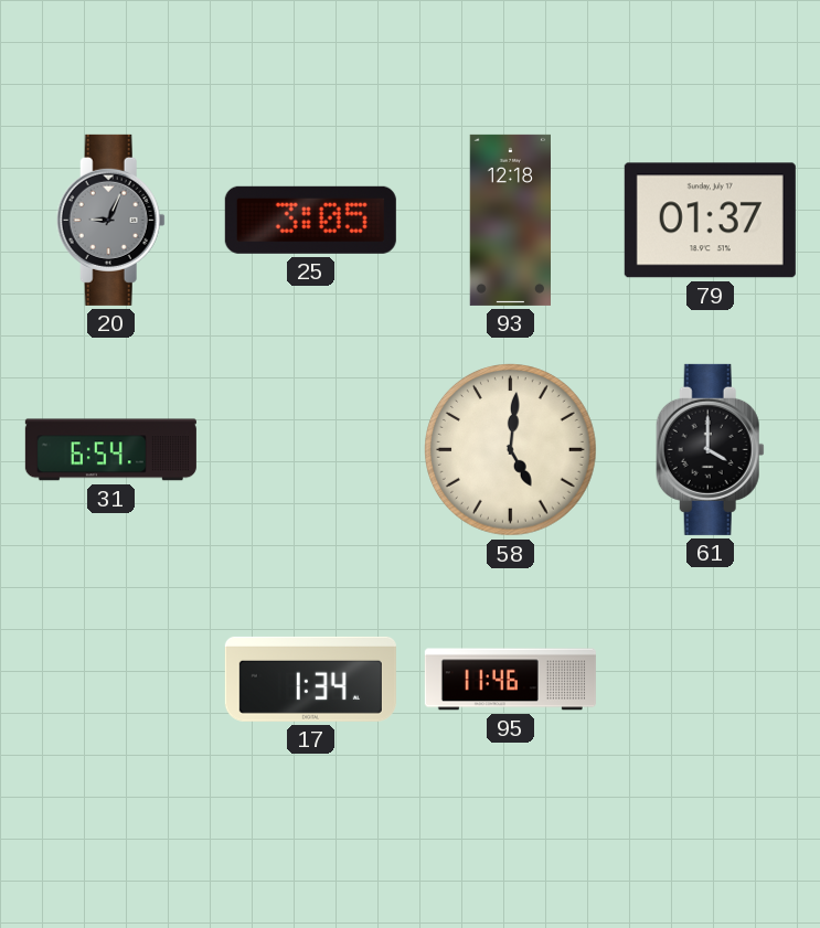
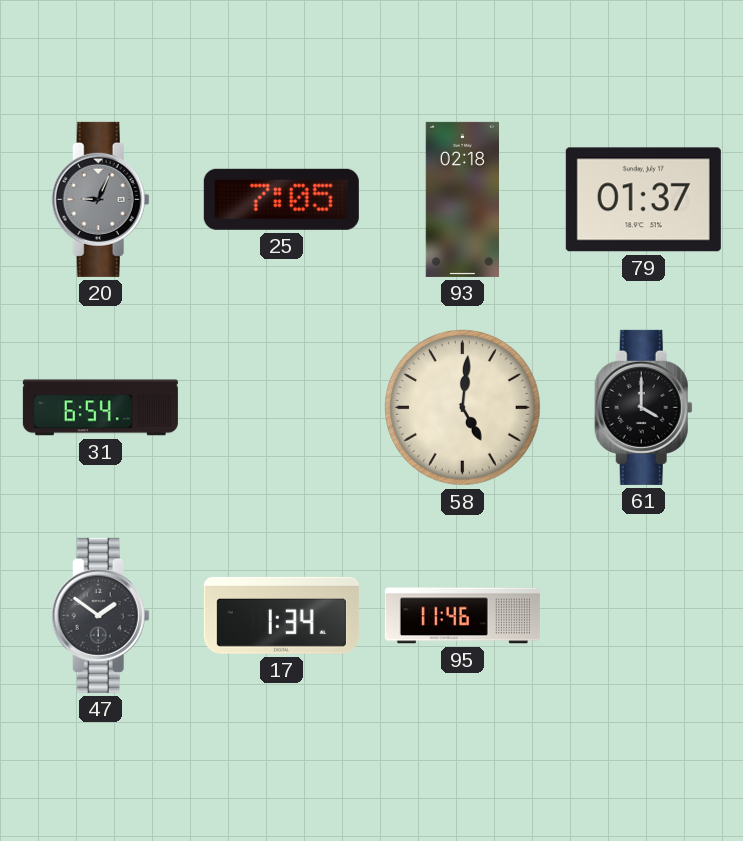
25: 3:05 -> 7:05
93: 12:18 -> 02:18
47: none -> 1:51
